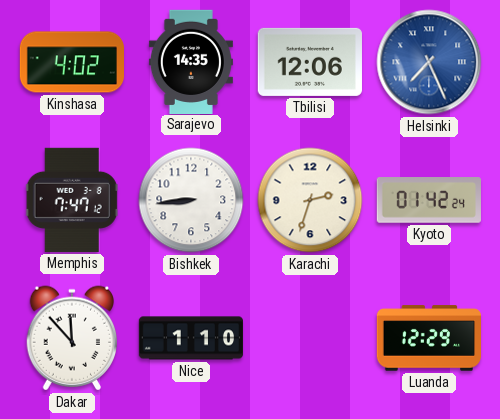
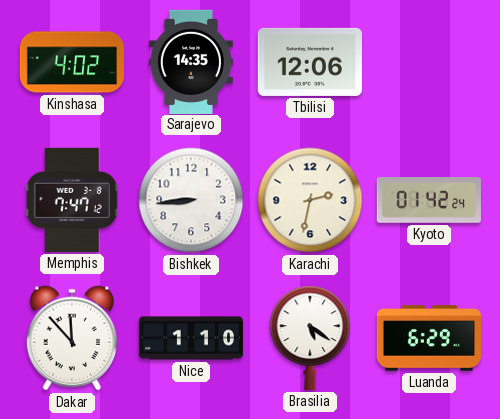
Helsinki: 7:26 -> none
Karachi: 2:33 -> 2:32
Brasilia: none -> 5:21
Luanda: 12:29 -> 6:29
